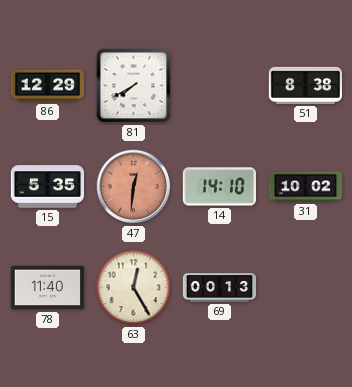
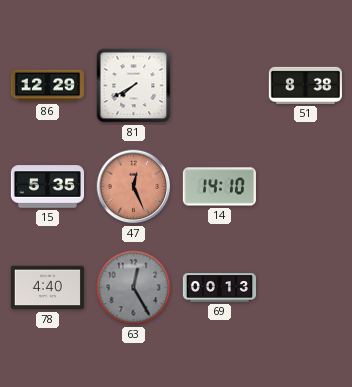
47: 12:31 -> 12:26
31: 10:02 -> none
78: 11:40 -> 4:40
63 dial: cream -> grey
